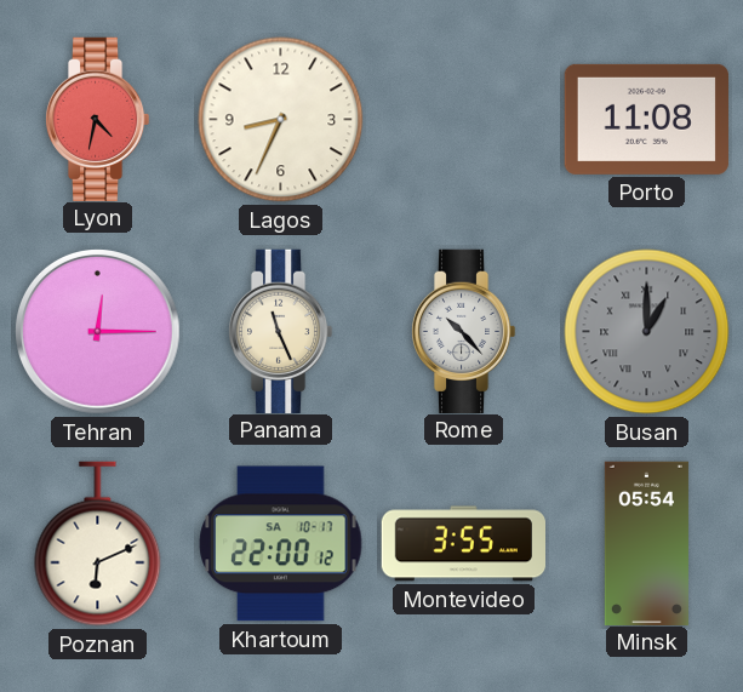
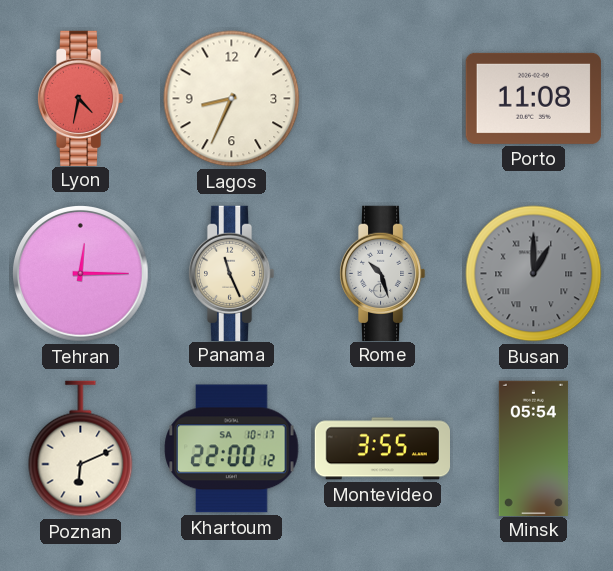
Rome: 10:23 -> 10:27
